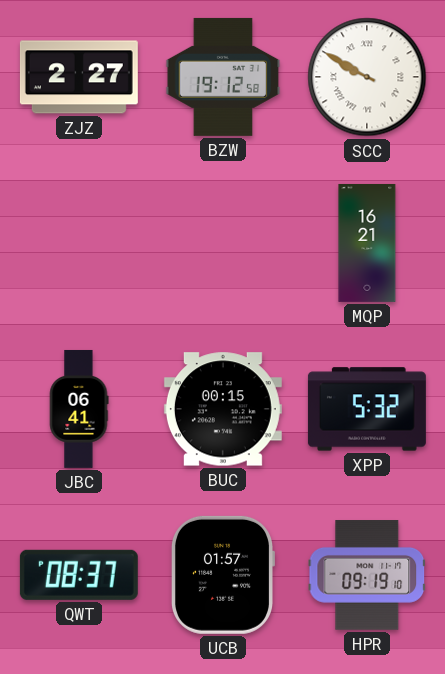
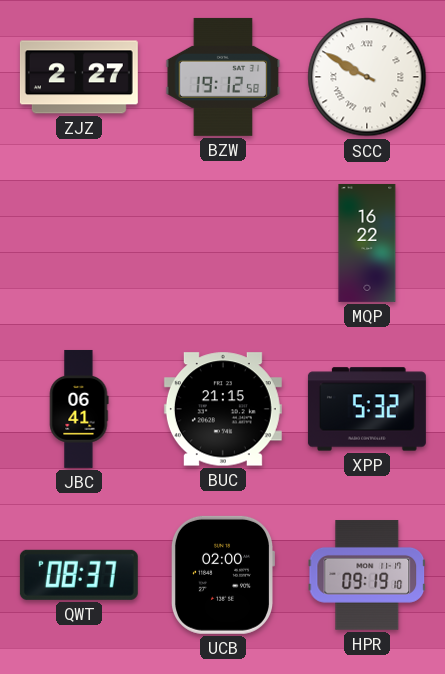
MQP: 16:21 -> 16:22
BUC: 00:15 -> 21:15
UCB: 01:57 -> 02:00
